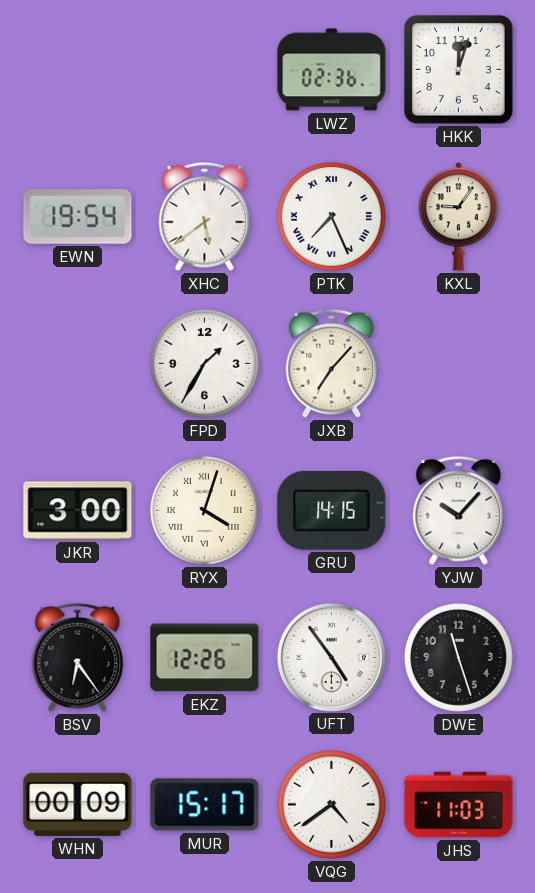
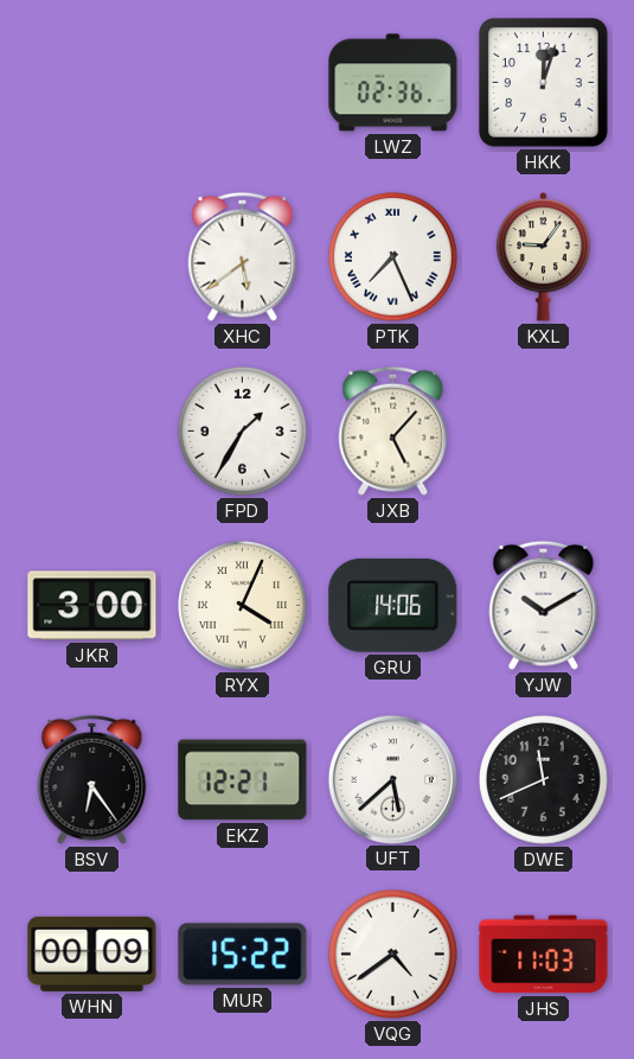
EWN: 19:54 -> none
JXB: 7:07 -> 5:07
RYX: 4:03 -> 4:04
GRU: 14:15 -> 14:06
YJW: 10:07 -> 10:10
EKZ: 12:26 -> 12:21
UFT: 4:54 -> 5:38
DWE: 11:27 -> 11:41
MUR: 15:17 -> 15:22
